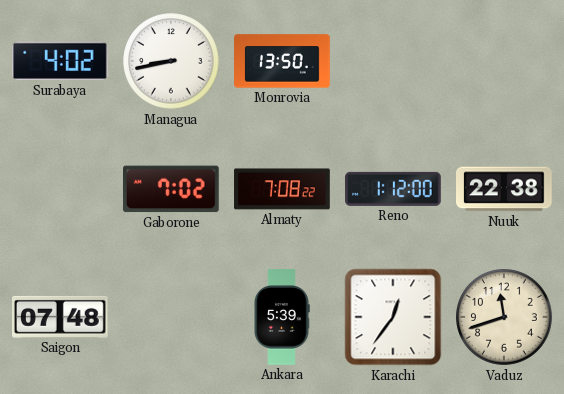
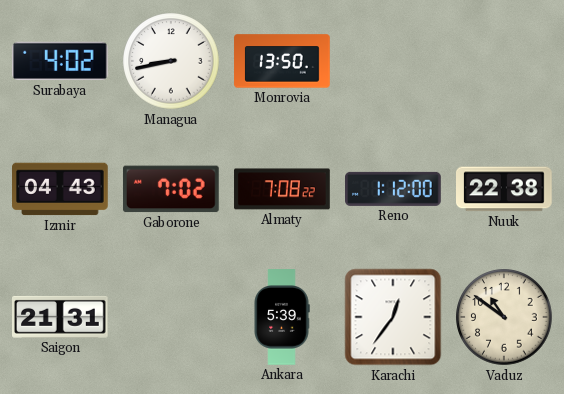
Izmir: none -> 04:43
Saigon: 07:48 -> 21:31
Vaduz: 11:42 -> 10:51
